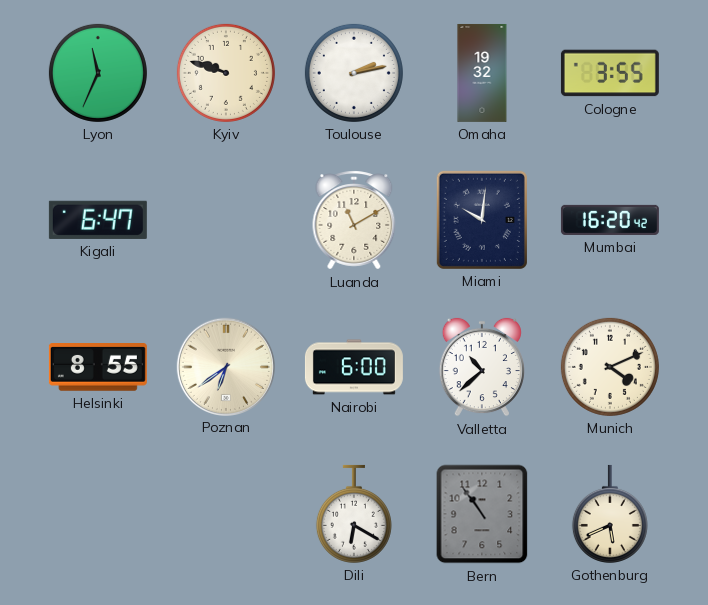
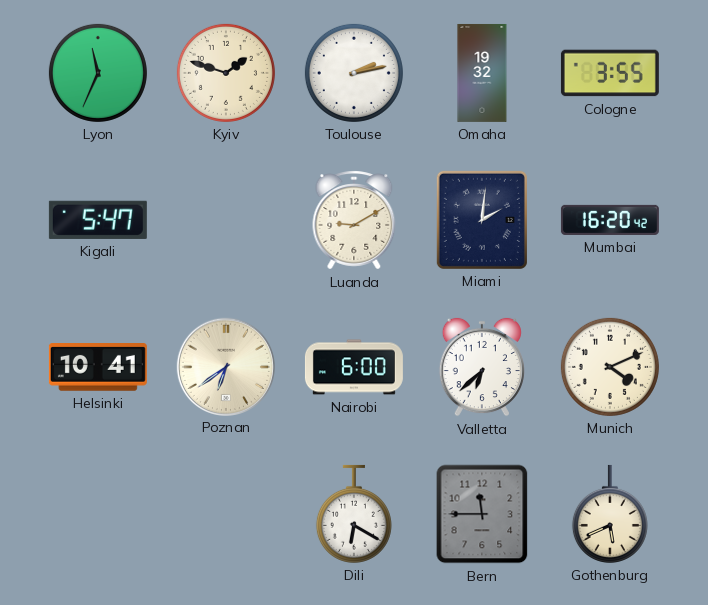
Kyiv: 9:48 -> 1:48
Kigali: 6:47 -> 5:47
Luanda: 11:10 -> 9:10
Miami: 10:01 -> 2:01
Helsinki: 8:55 -> 10:41
Valletta: 10:38 -> 6:38
Bern: 10:54 -> 11:45
